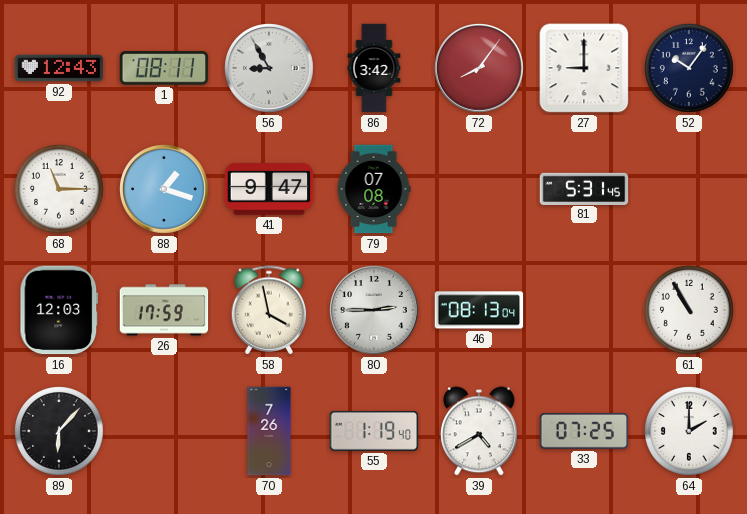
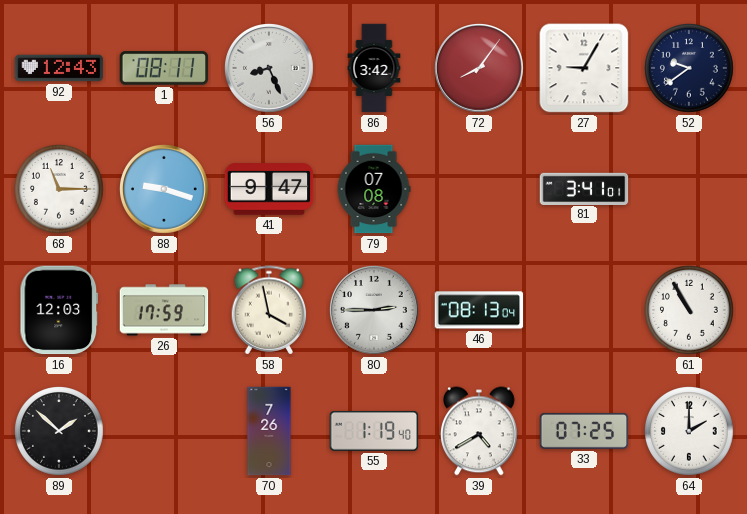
56: 8:55 -> 8:26
27: 9:00 -> 9:05
52: 10:06 -> 9:39
88: 1:18 -> 9:18
81: 5:31 -> 3:41
89: 6:07 -> 1:52
